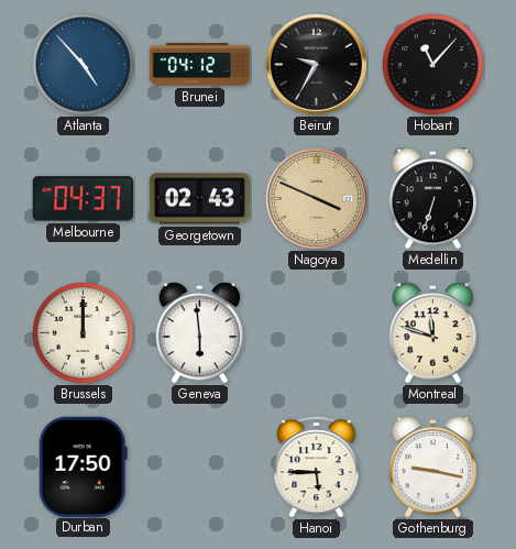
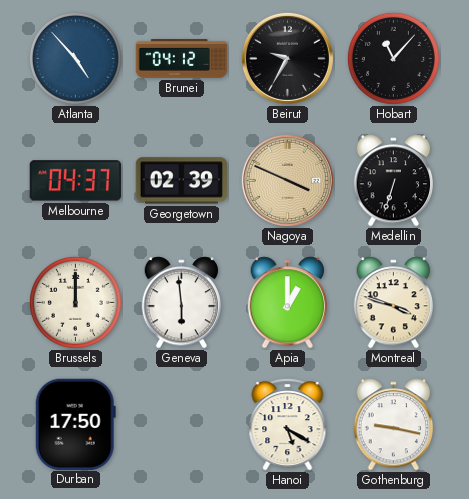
Georgetown: 02:43 -> 02:39
Apia: none -> 1:00
Montreal: 11:48 -> 3:48
Hanoi: 5:45 -> 5:20
